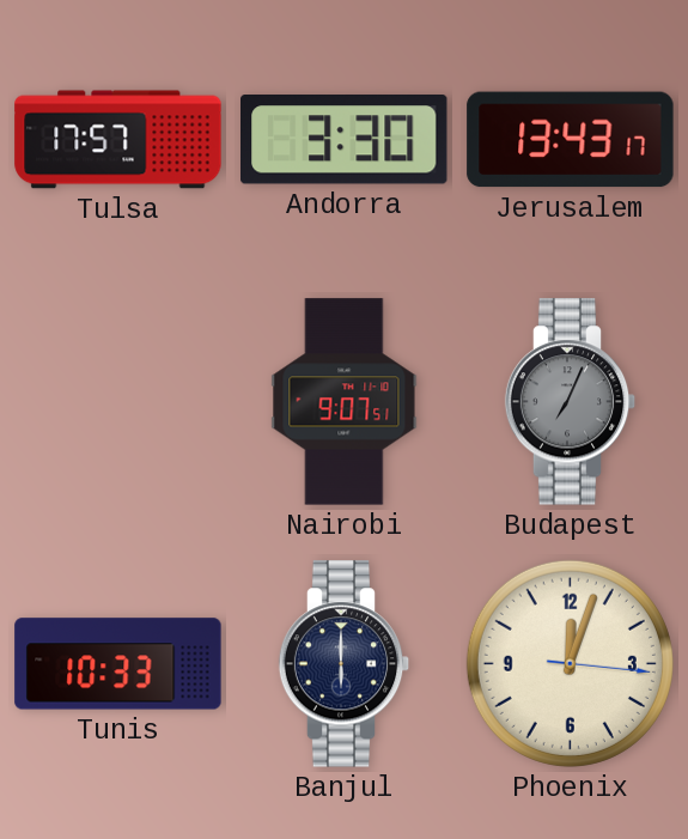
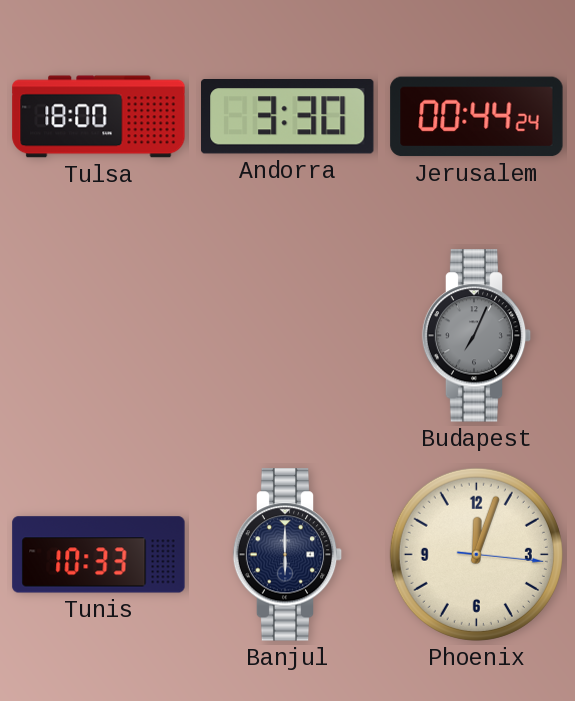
Tulsa: 17:57 -> 18:00
Jerusalem: 13:43 -> 00:44
Nairobi: 9:07 -> none
